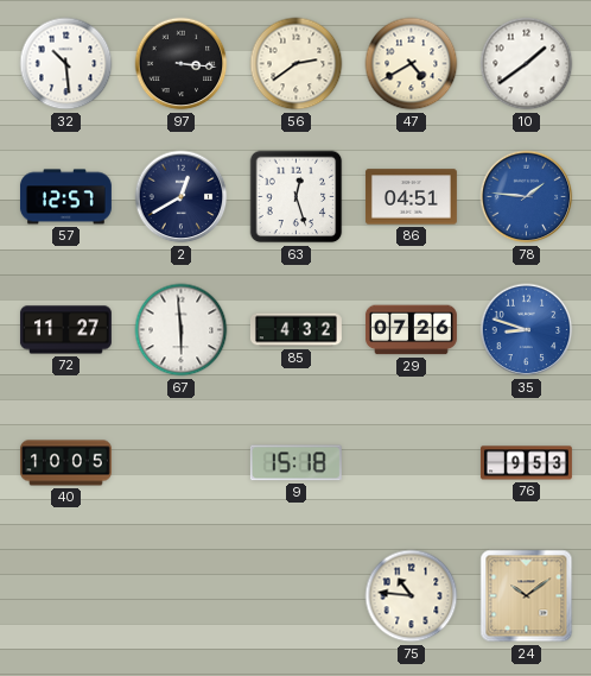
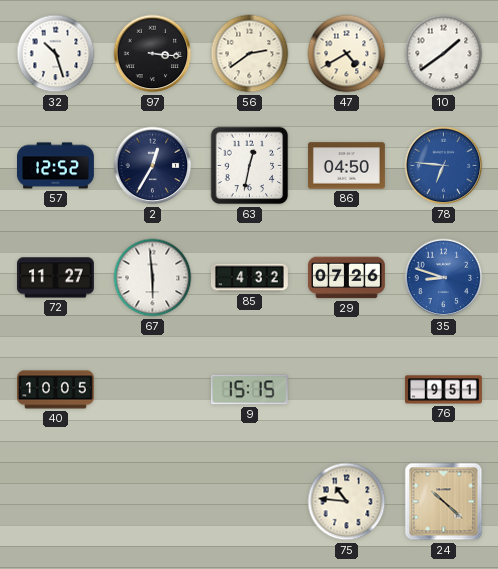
32: 10:29 -> 10:27
57: 12:57 -> 12:52
2: 12:40 -> 12:35
63: 12:27 -> 12:32
86: 04:51 -> 04:50
78: 1:46 -> 6:46
9: 15:18 -> 15:15
76: 9:53 -> 9:51
24: 10:09 -> 10:22
